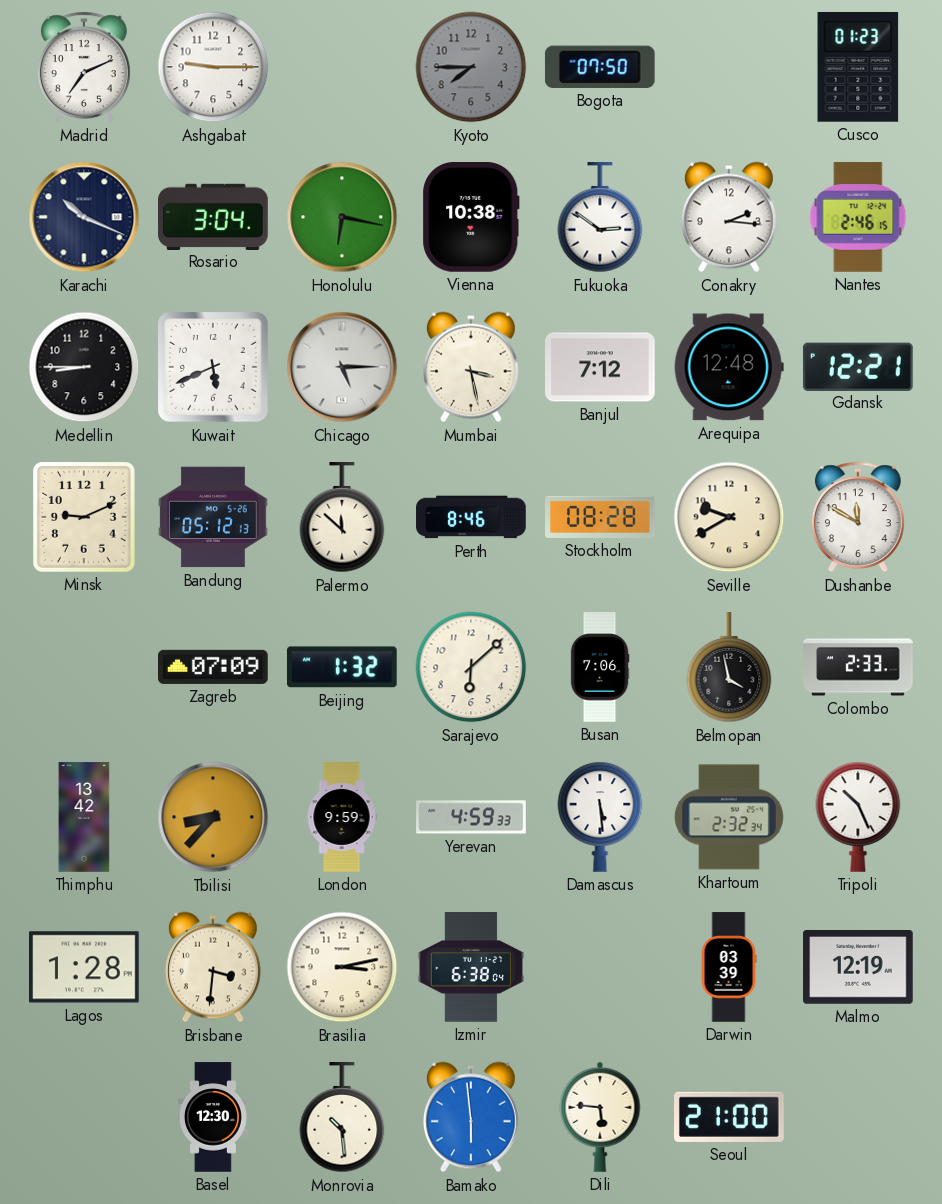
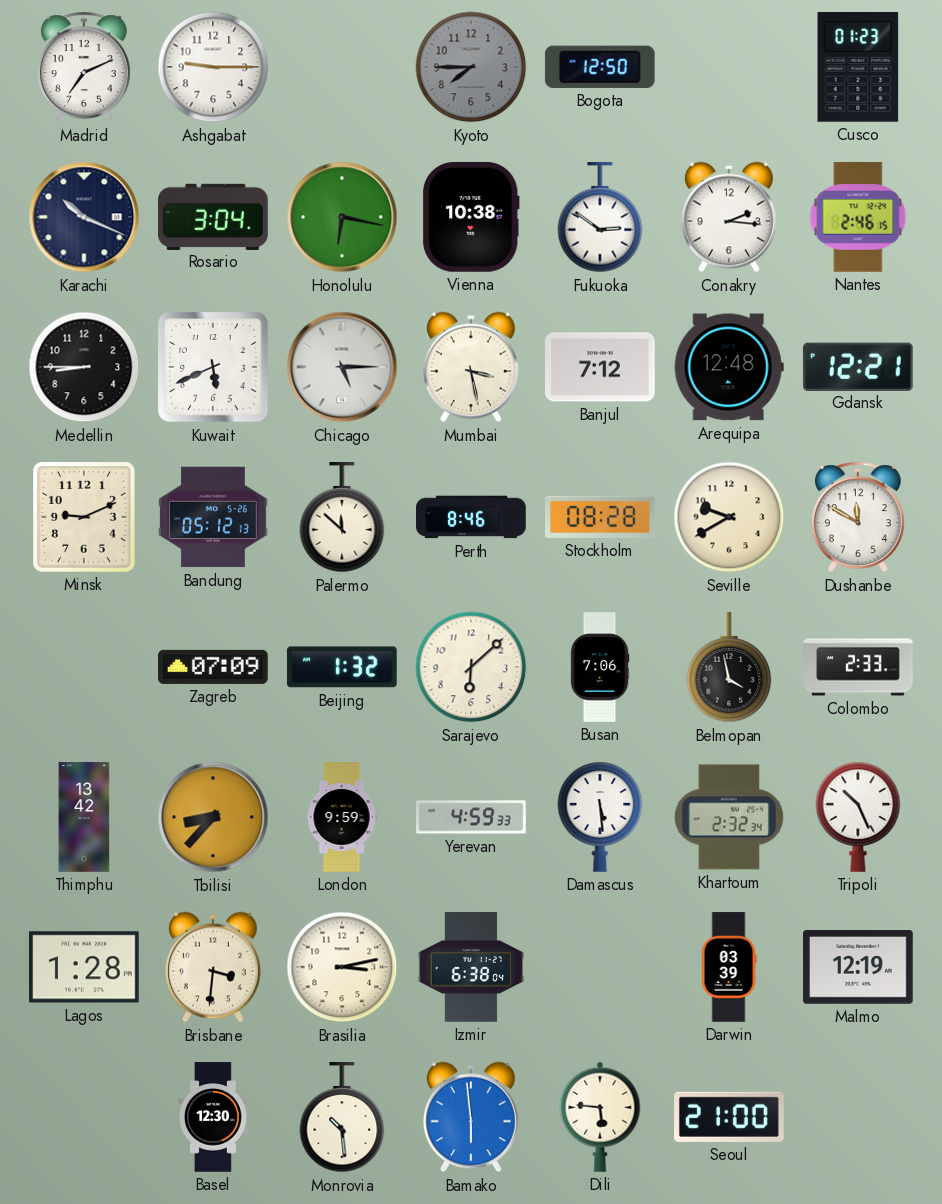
Bogota: 07:50 -> 12:50
